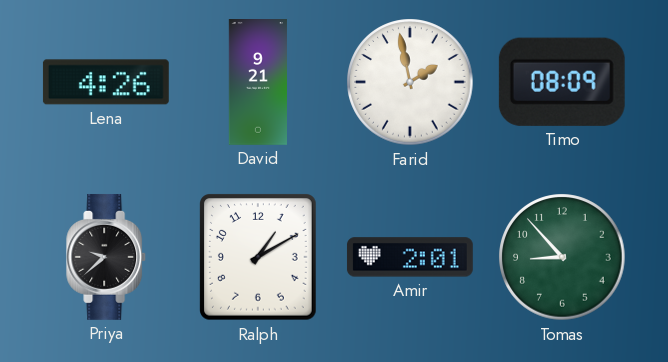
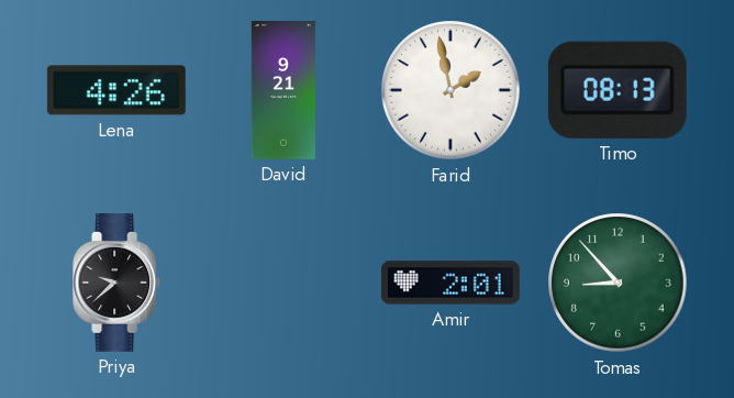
Timo: 08:09 -> 08:13
Ralph: 1:10 -> none
